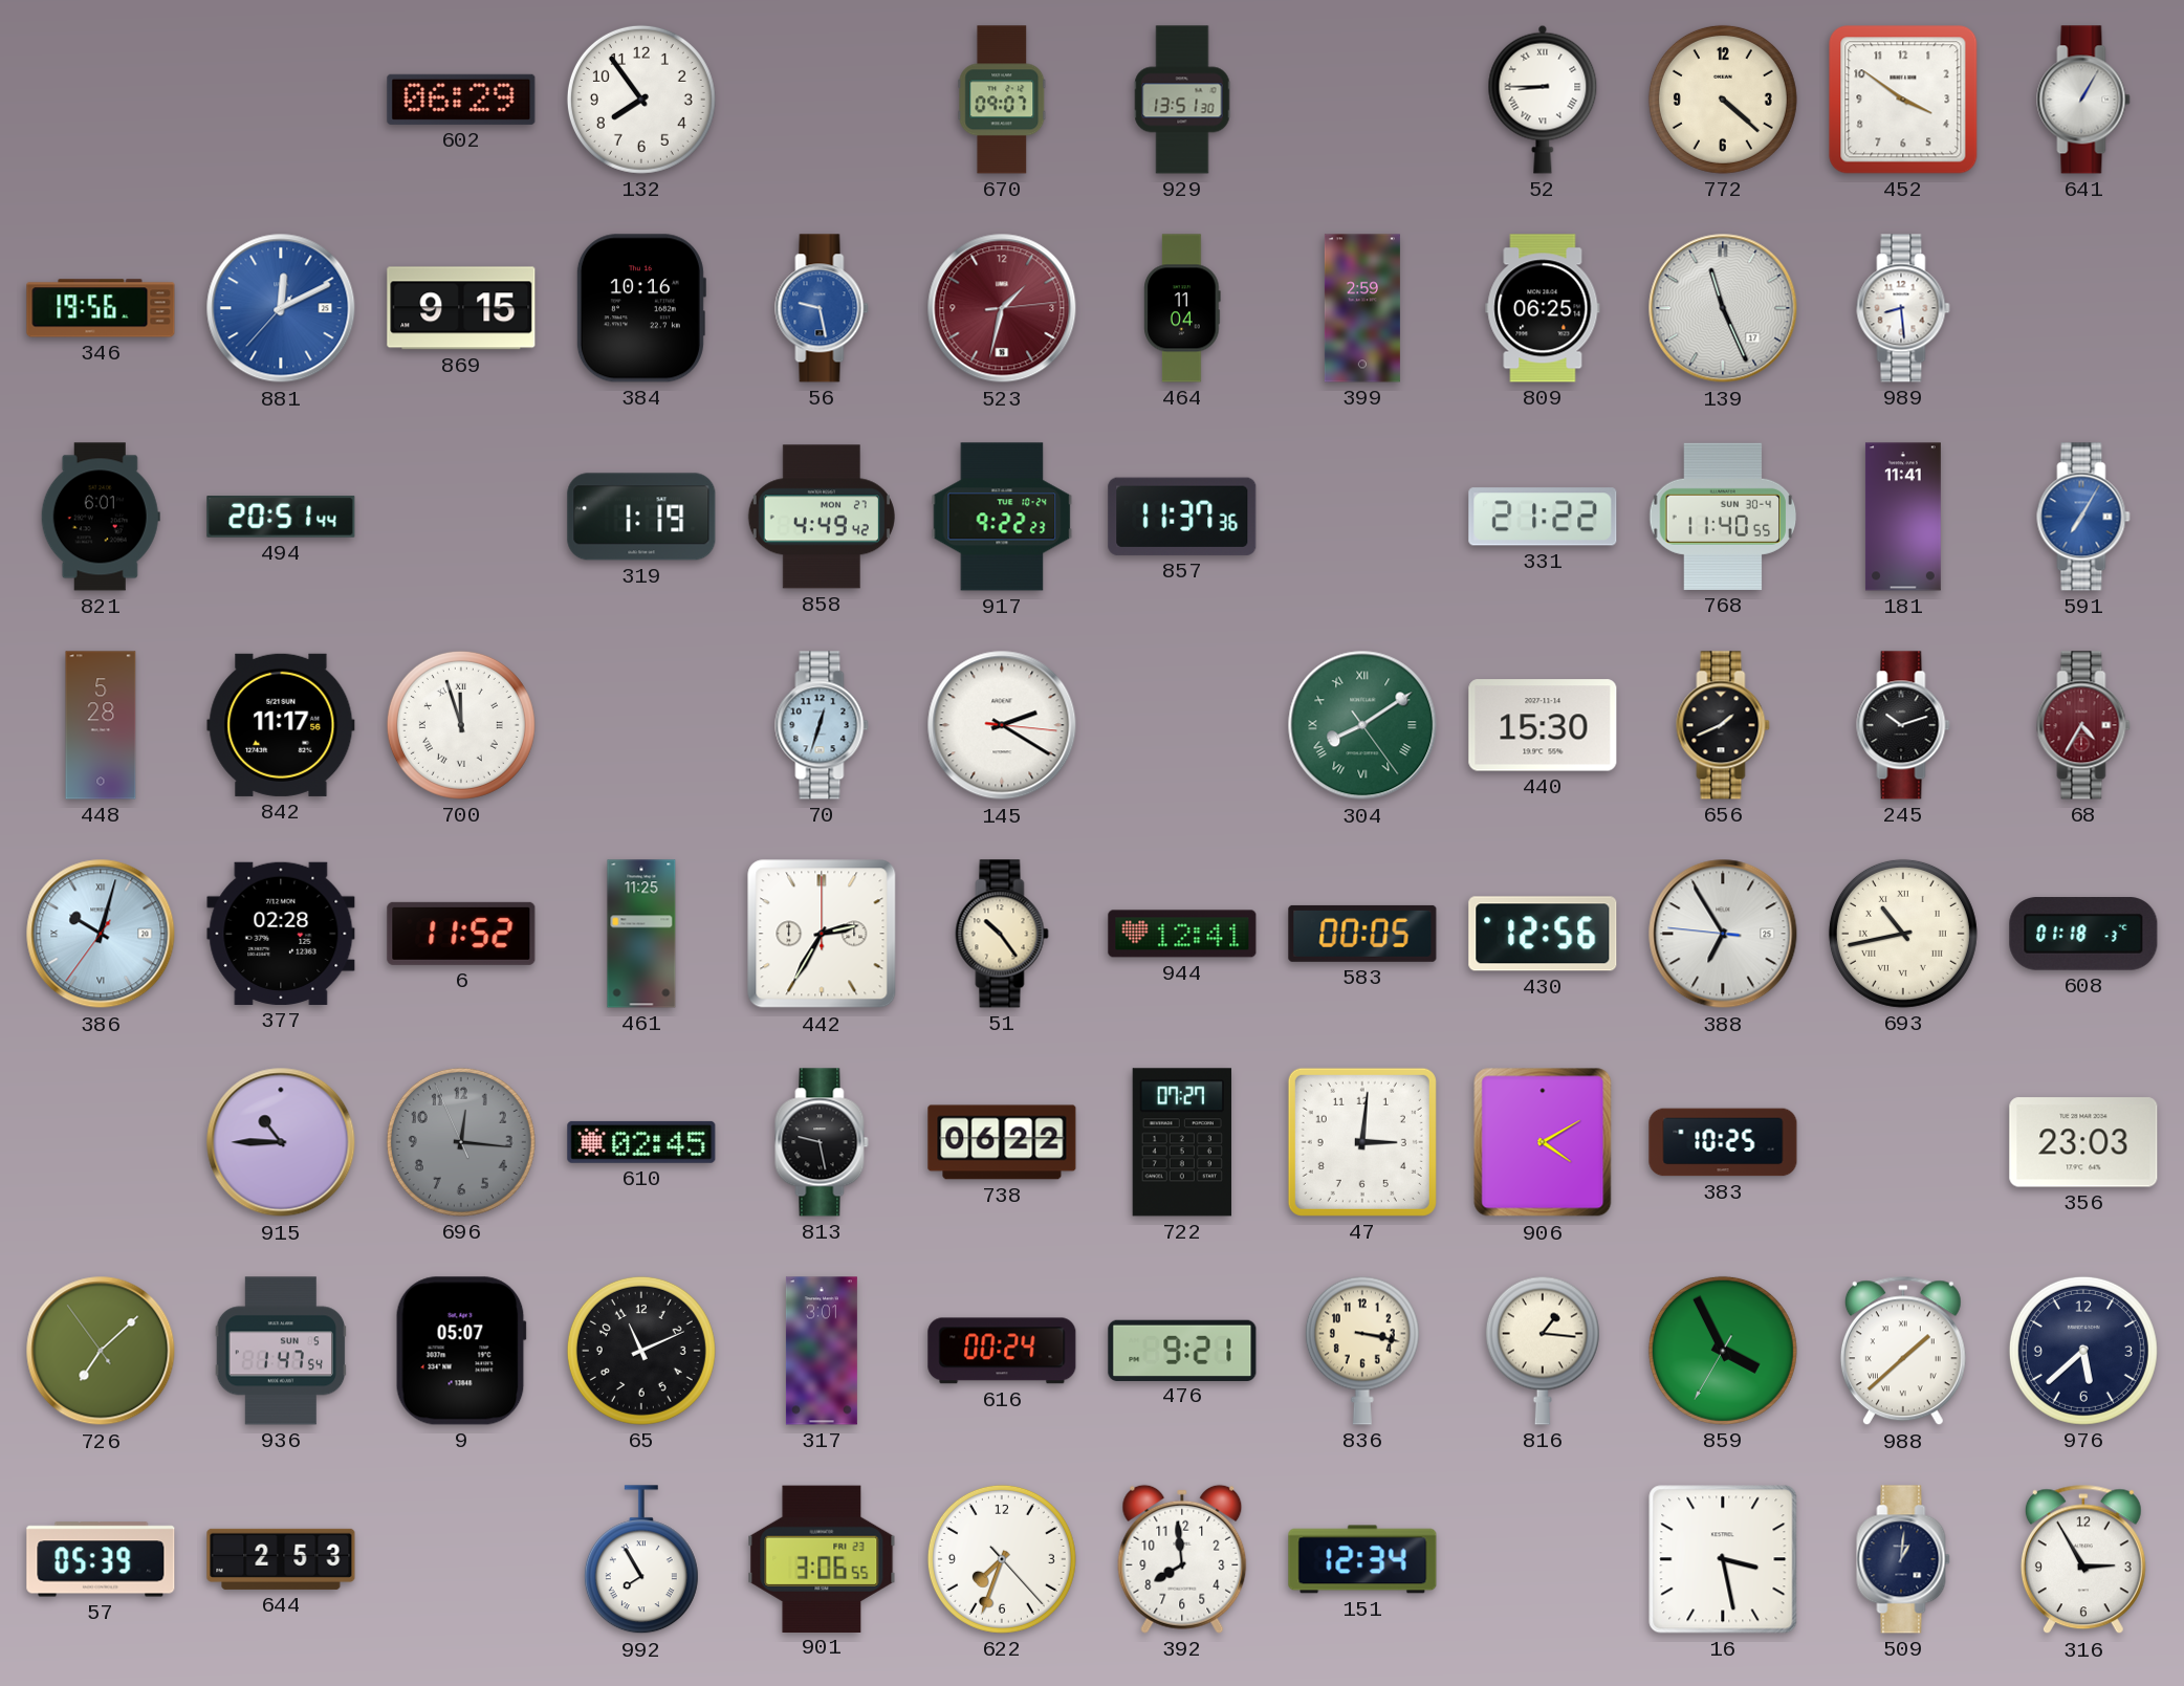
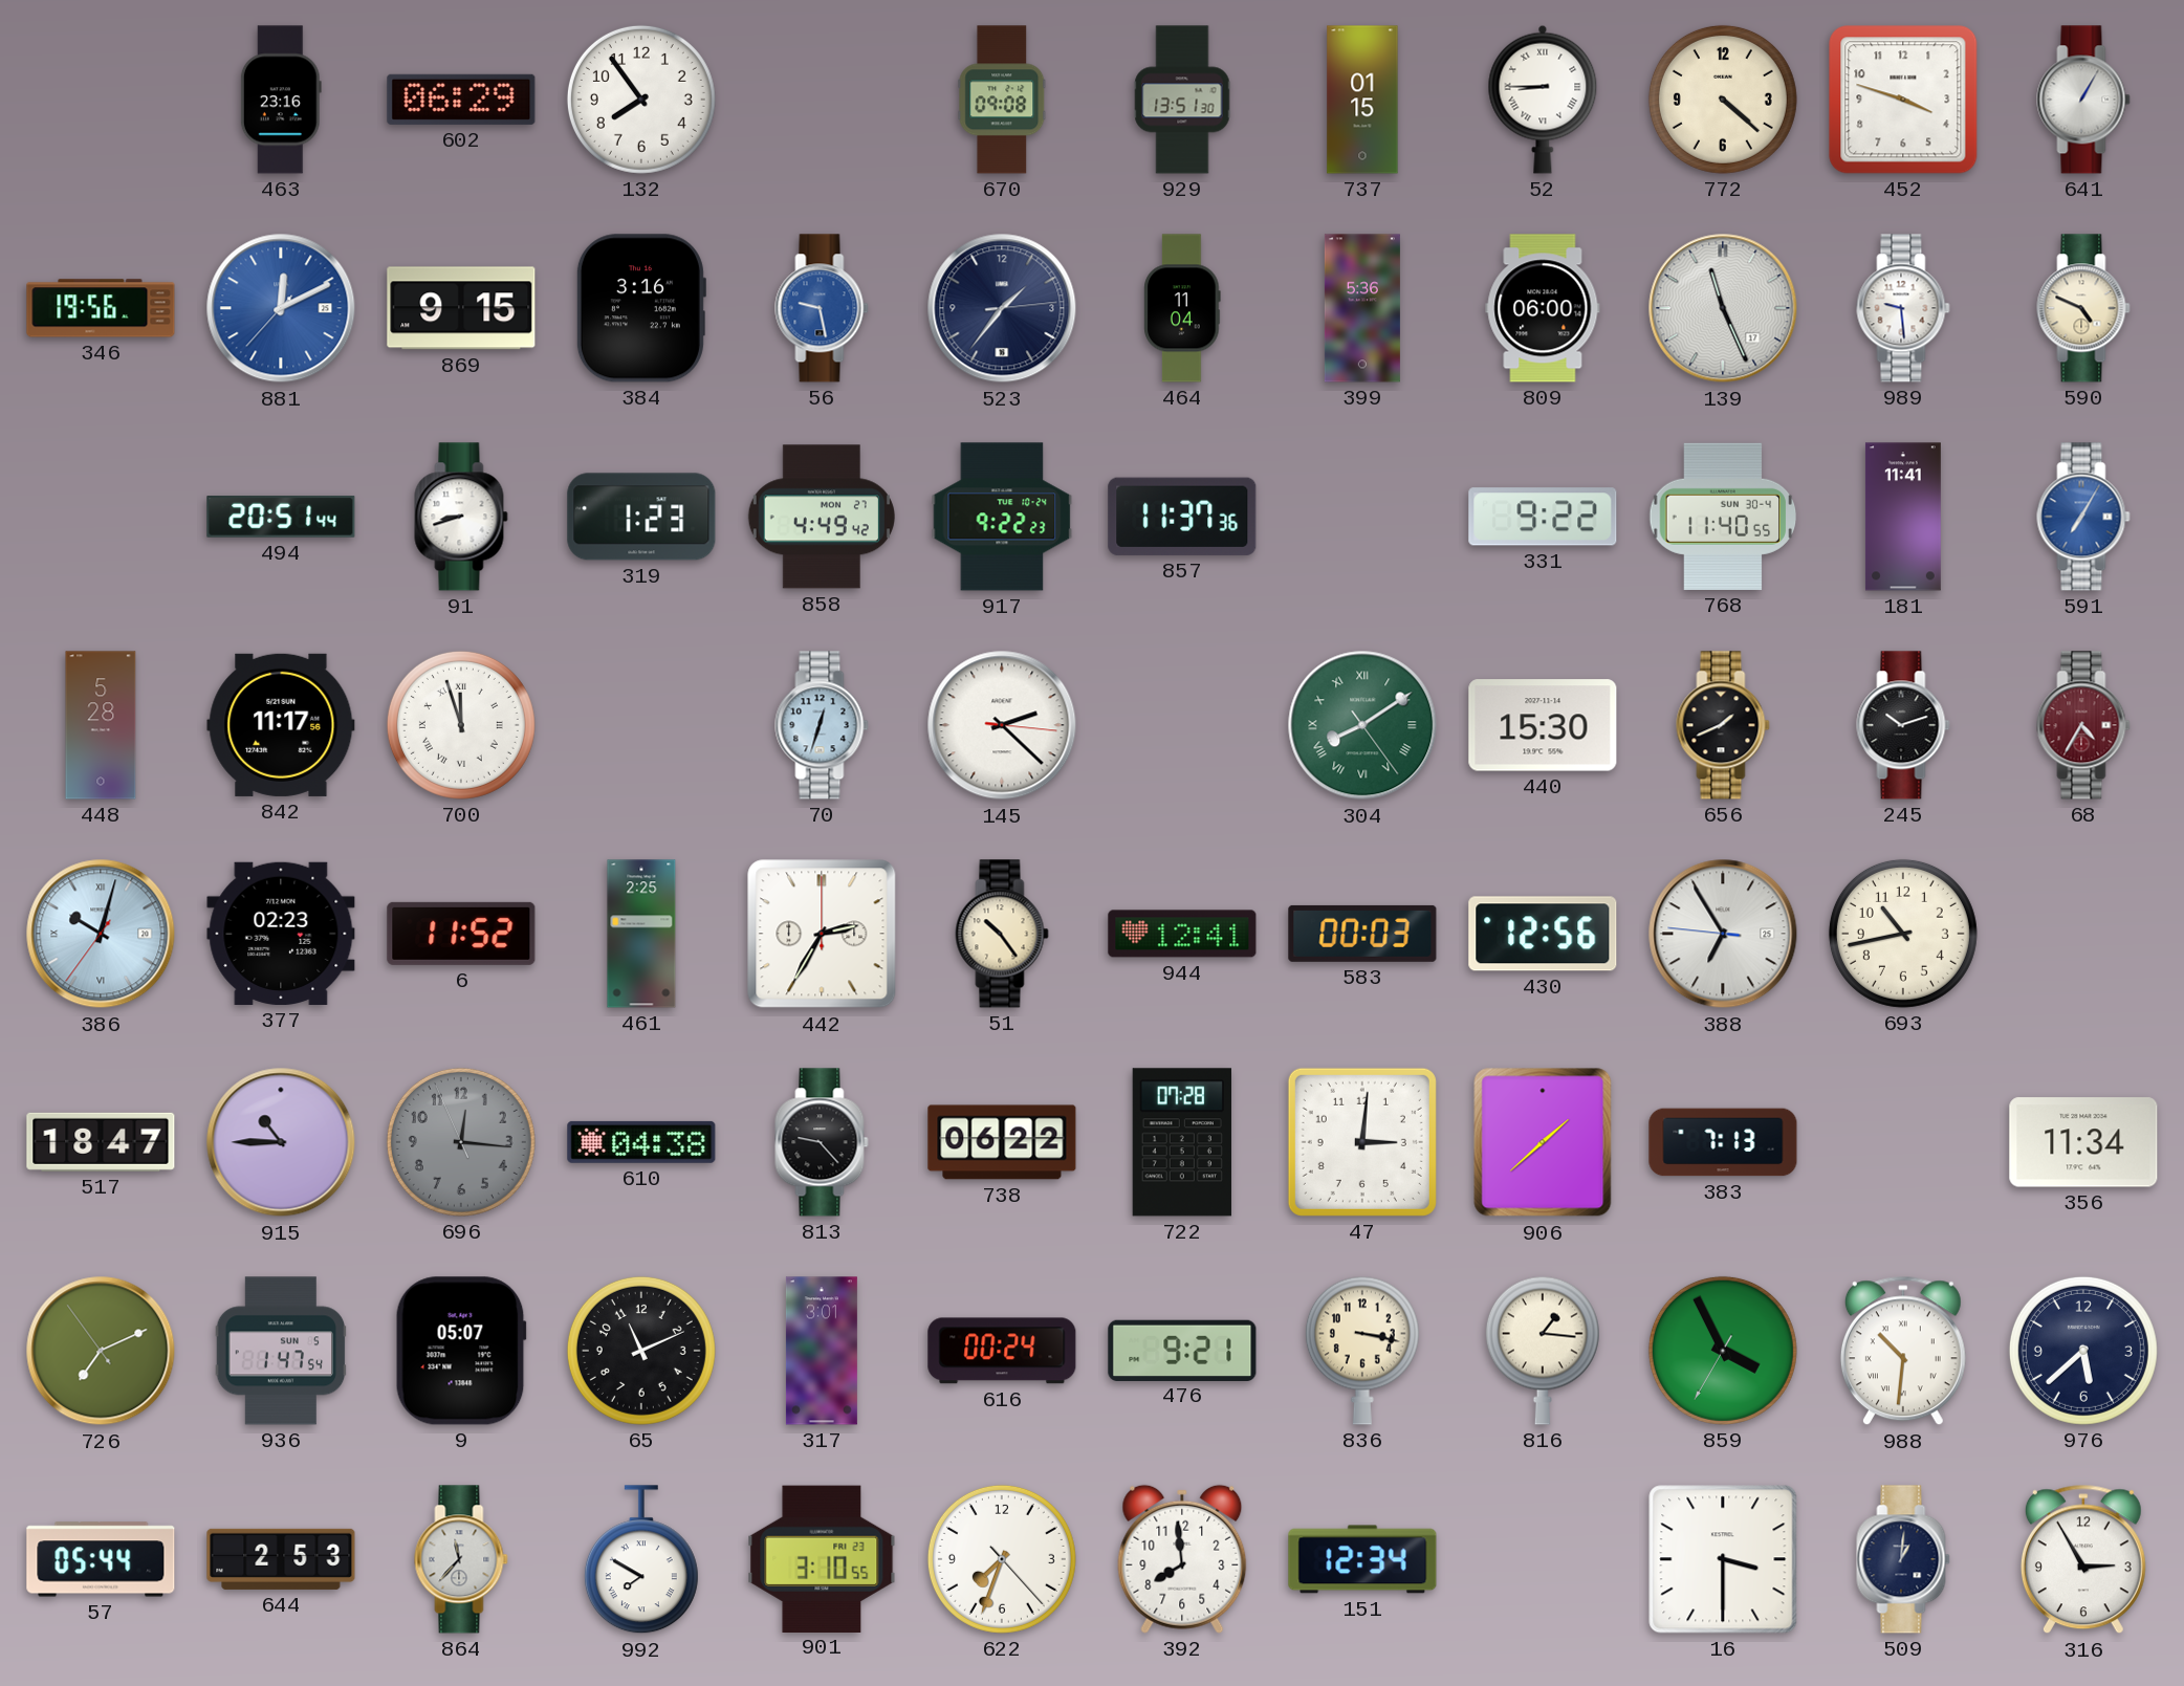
463: none -> 23:16
670: 09:07 -> 09:08
737: none -> 01:15
452: 3:51 -> 3:48
384: 10:16 -> 3:16
523: 1:32 -> 1:36
523 dial: burgundy -> navy
399: 2:59 -> 5:36
809: 06:25 -> 06:00
989: 8:29 -> 9:29
590: none -> 4:49
821: 6:01 -> none
91: none -> 8:42
319: 1:19 -> 1:23
331: 21:22 -> 9:22
145: 2:20 -> 2:22
377: 02:28 -> 02:23
461: 11:25 -> 2:25
583: 00:05 -> 00:03
693 numerals: Roman -> Arabic
608: 01:18 -> none
517: none -> 18:47
610: 02:45 -> 04:38
813: 9:28 -> 9:23
722: 07:27 -> 07:28
906: 4:10 -> 1:38
383: 10:25 -> 7:13
356: 23:03 -> 11:34
726: 7:07 -> 7:10
988: 1:38 -> 10:31
57: 05:39 -> 05:44
864: none -> 11:37
992: 7:55 -> 7:50
901: 3:06 -> 3:10
16: 3:28 -> 3:30
